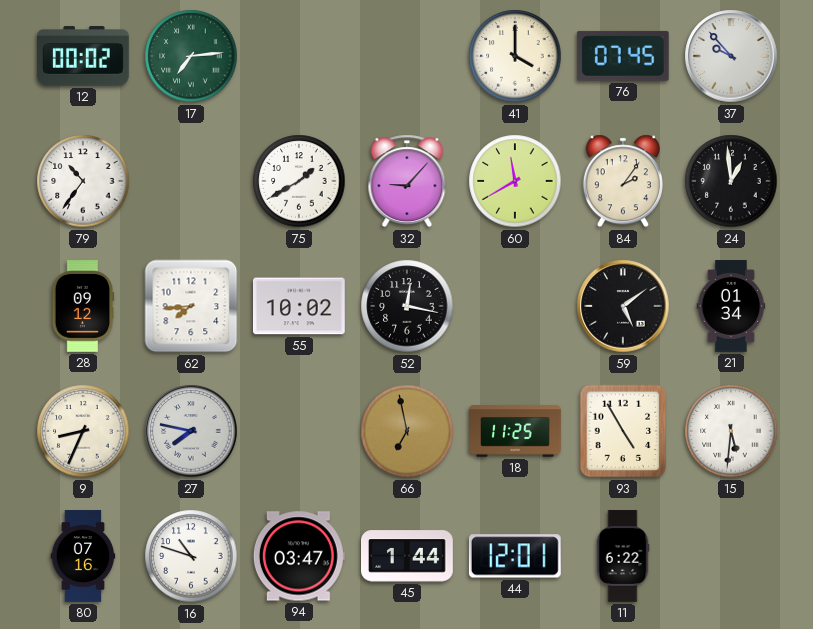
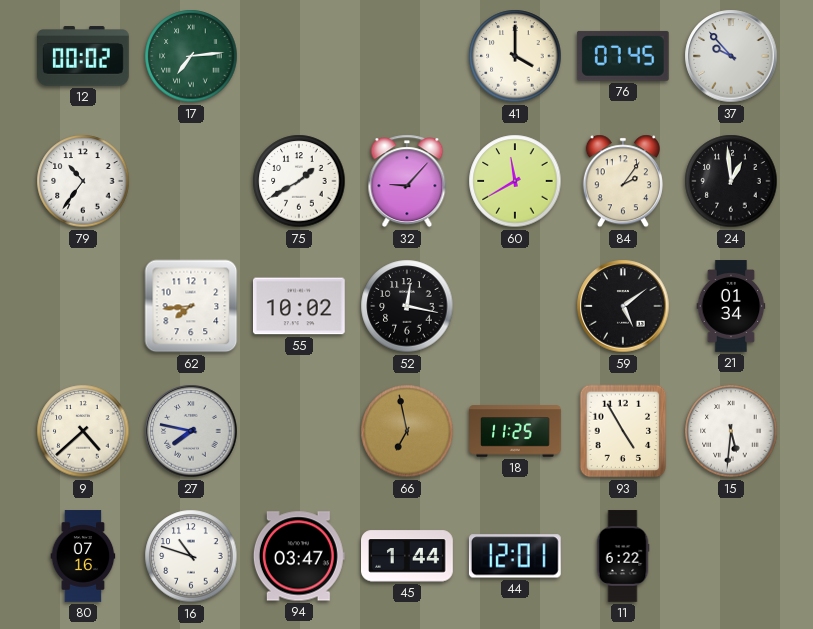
28: 09:12 -> none
9: 8:34 -> 4:38
